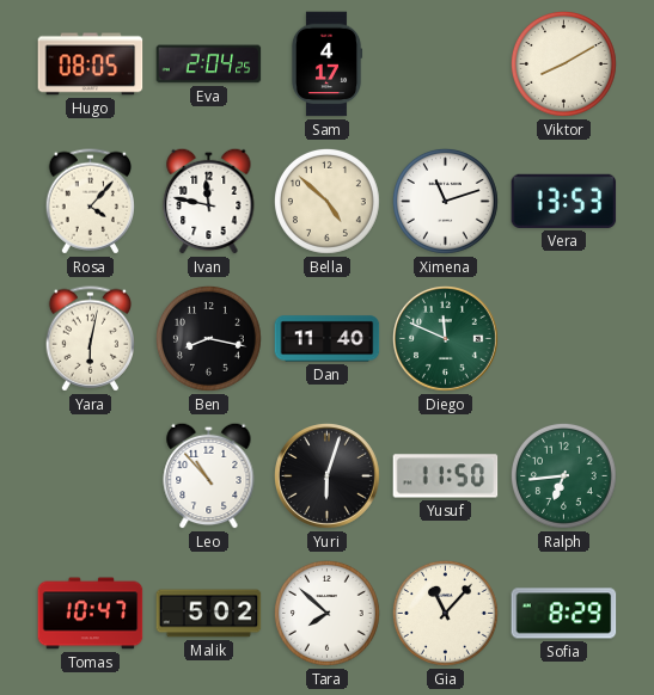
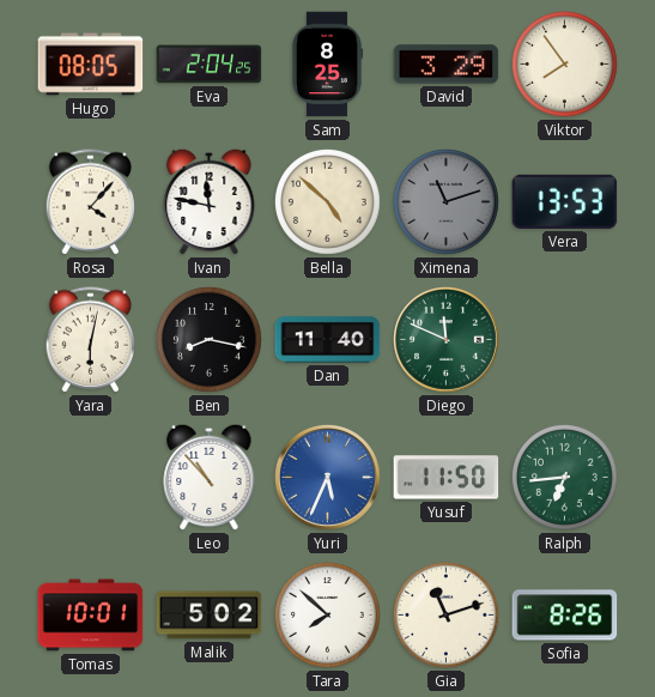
Sam: 4:17 -> 8:25
David: none -> 3:29
Viktor: 8:10 -> 7:54
Ximena dial: white -> grey
Yuri: 6:03 -> 5:34
Yuri dial: black -> blue
Tomas: 10:47 -> 10:01
Gia: 11:07 -> 11:12
Sofia: 8:29 -> 8:26
